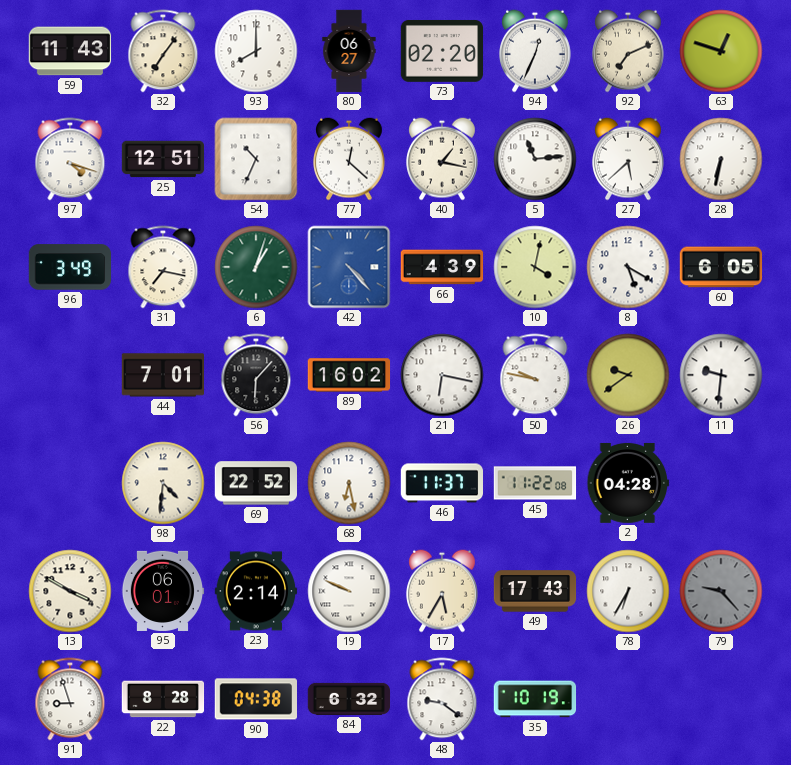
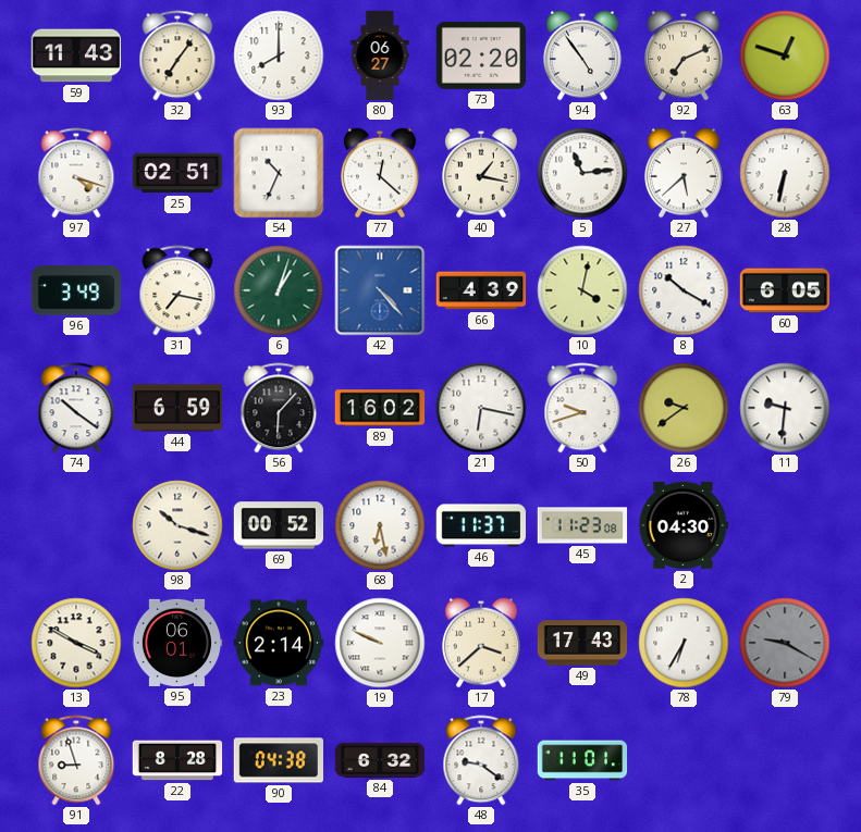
94: 12:34 -> 4:54
25: 12:51 -> 02:51
8: 5:20 -> 10:20
74: none -> 10:21
44: 7:01 -> 6:59
50: 9:47 -> 9:42
98: 4:31 -> 10:18
69: 22:52 -> 00:52
45: 11:22 -> 11:23
2: 04:28 -> 04:30
17: 5:35 -> 3:38
79: 9:23 -> 9:20
35: 10:19 -> 11:01
